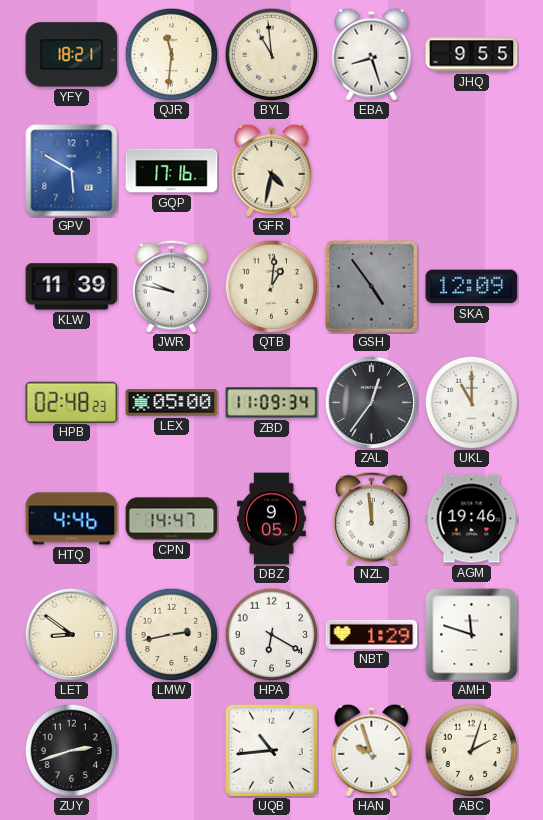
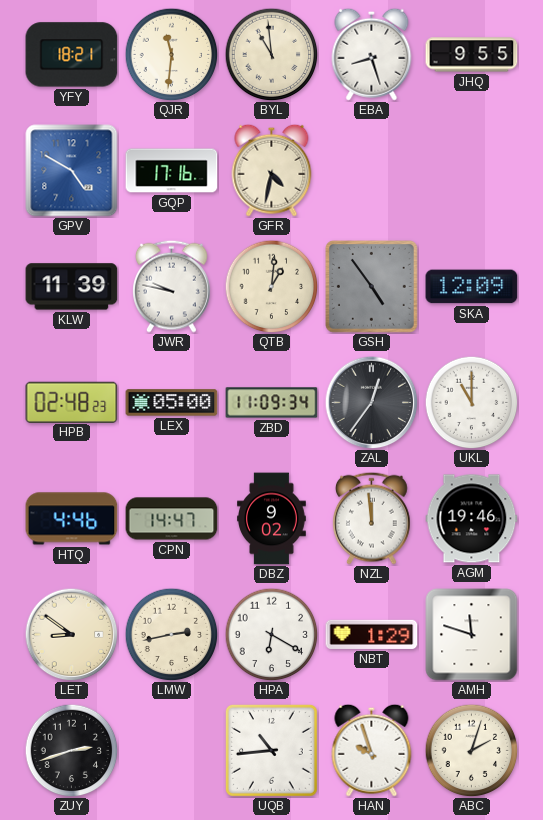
GPV: 5:50 -> 4:50
DBZ: 9:05 -> 9:02
